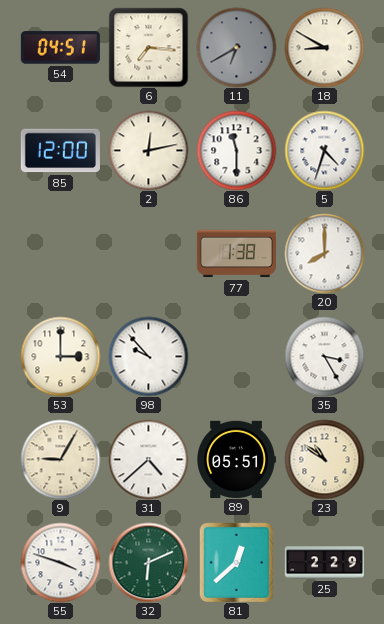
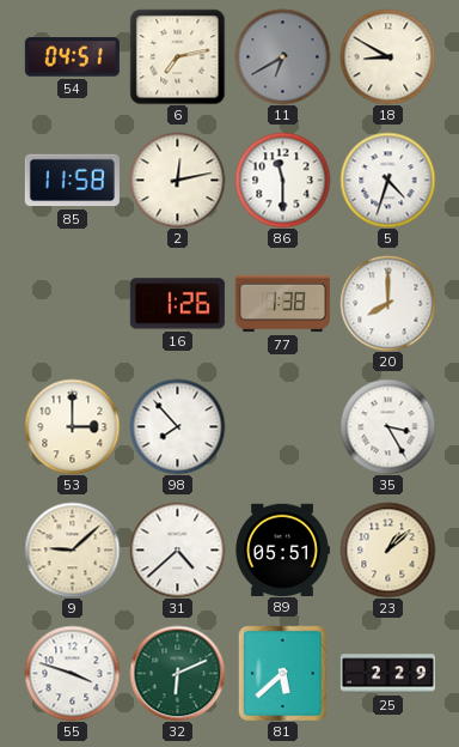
6: 7:16 -> 7:13
85: 12:00 -> 11:58
16: none -> 1:26
98: 9:53 -> 7:53
9: 9:05 -> 9:08
23: 10:51 -> 1:08
81: 12:38 -> 5:38
